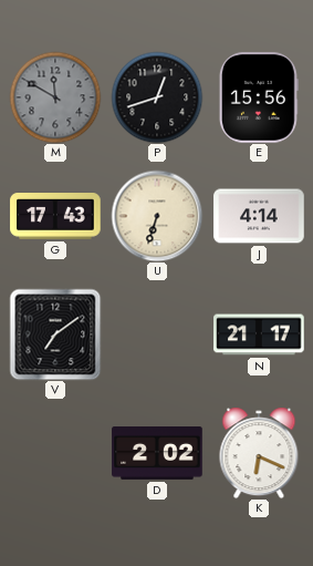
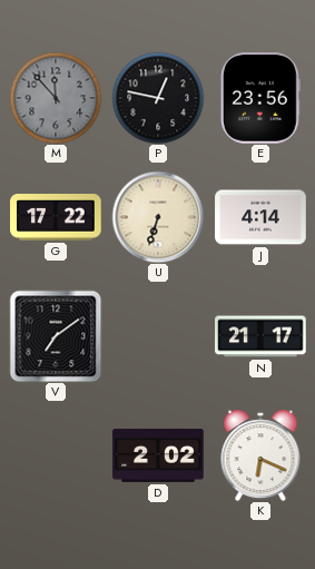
M: 11:50 -> 11:53
P: 12:42 -> 12:47
E: 15:56 -> 23:56
G: 17:43 -> 17:22
